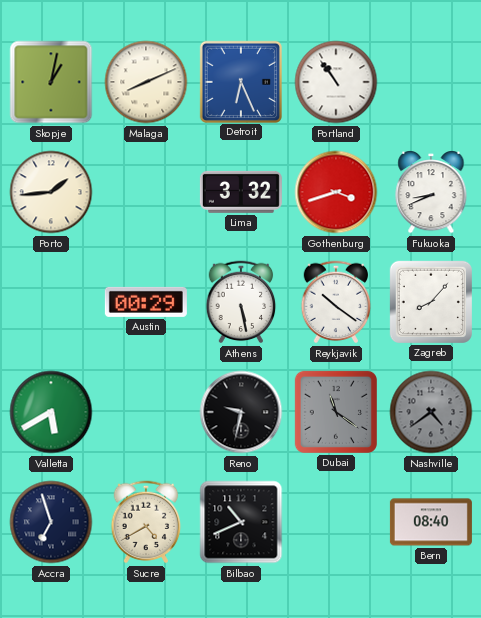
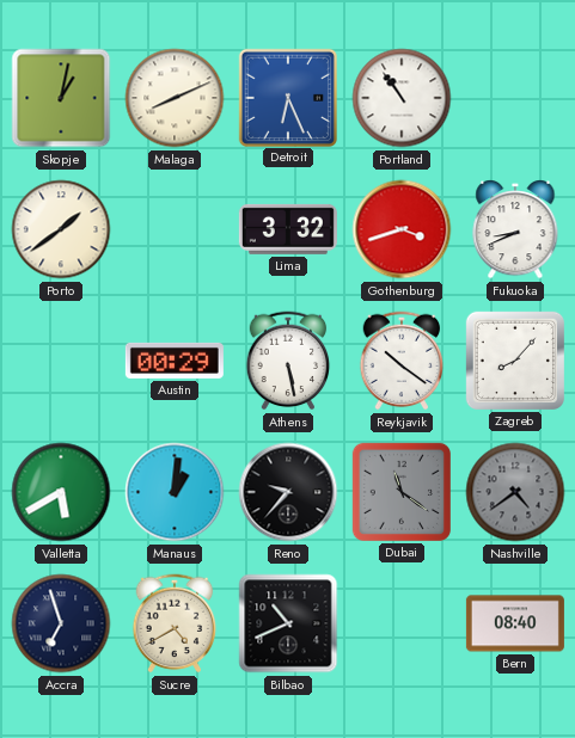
Porto: 1:44 -> 1:39
Manaus: none -> 1:01
Reno: 9:32 -> 9:37
